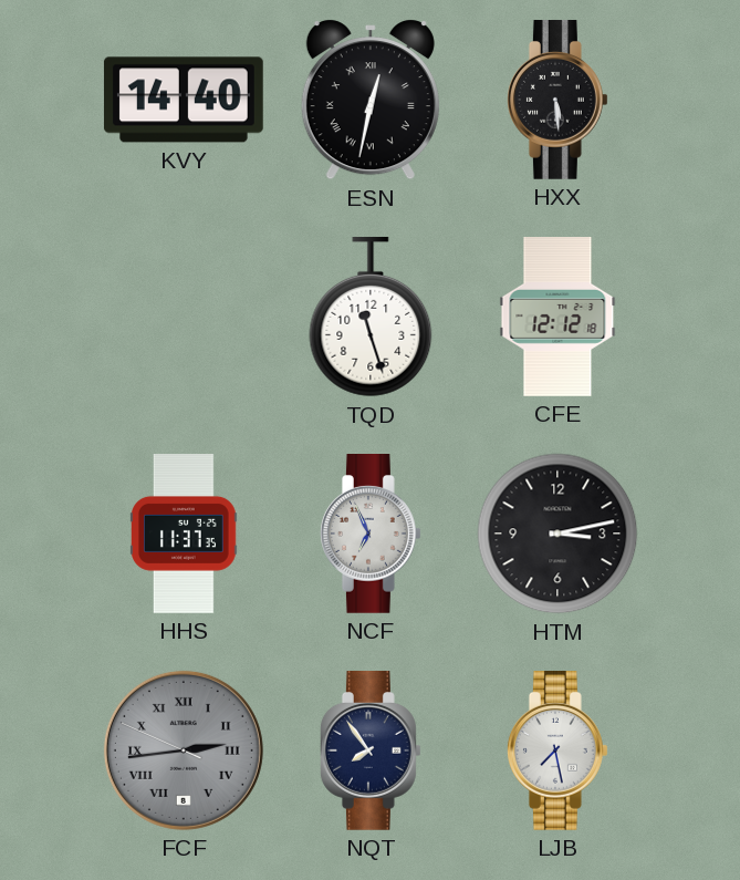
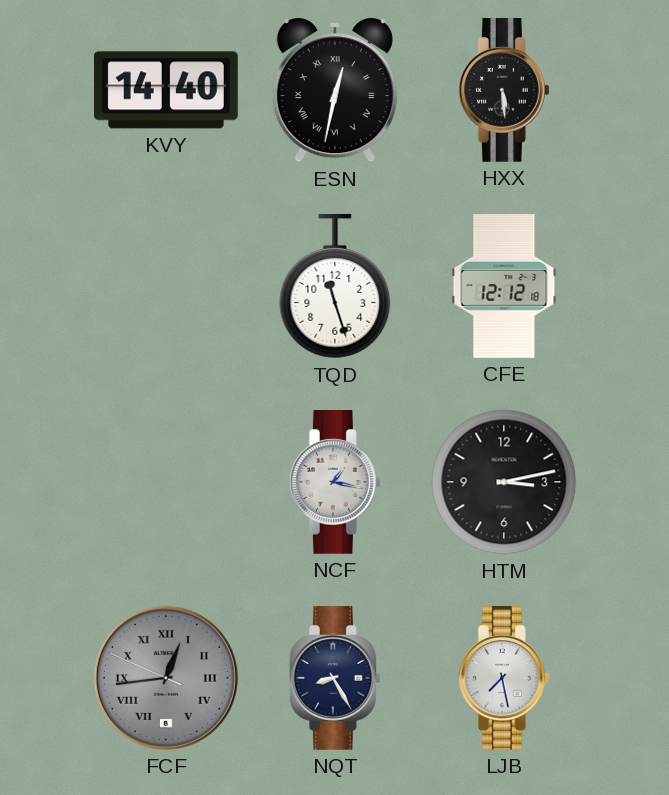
HHS: 11:37 -> none
NCF: 6:56 -> 1:17
FCF: 2:43 -> 12:43
NQT: 7:54 -> 8:25
